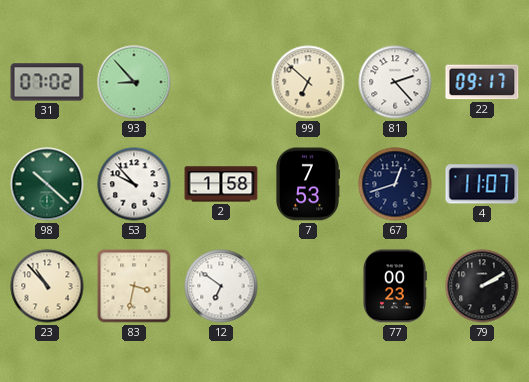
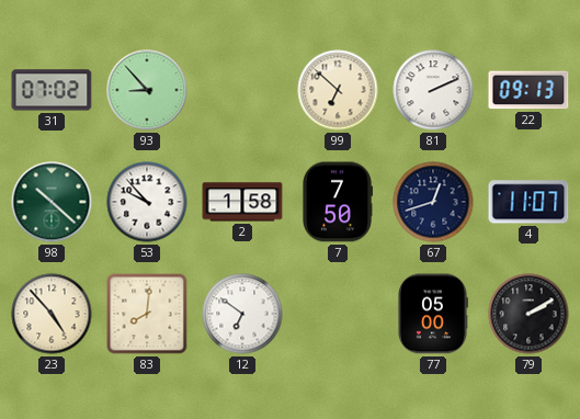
81: 2:23 -> 2:11
22: 09:17 -> 09:13
7: 7:53 -> 7:50
23: 10:53 -> 4:53
83: 3:32 -> 8:01
77: 00:23 -> 05:00
